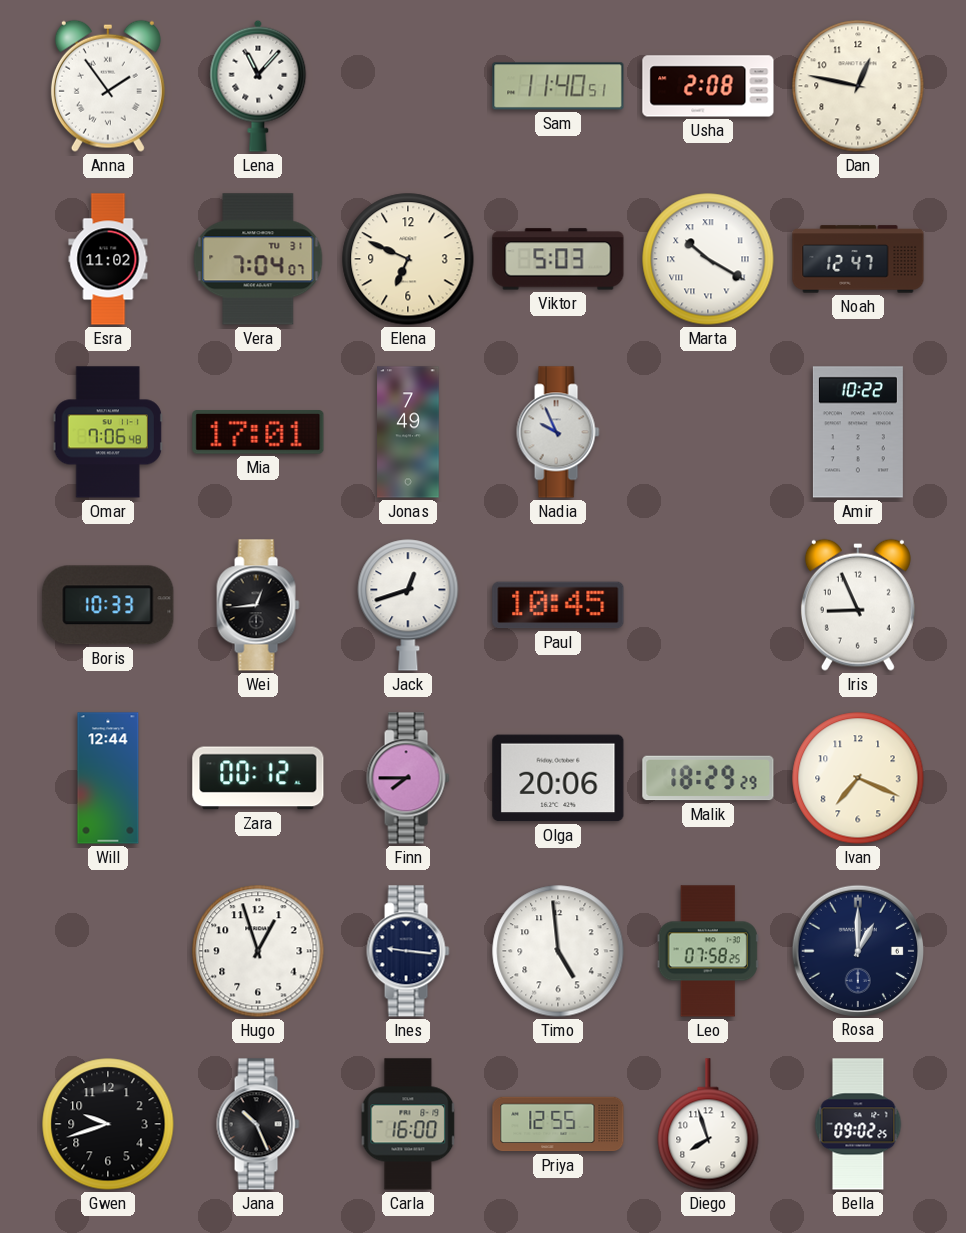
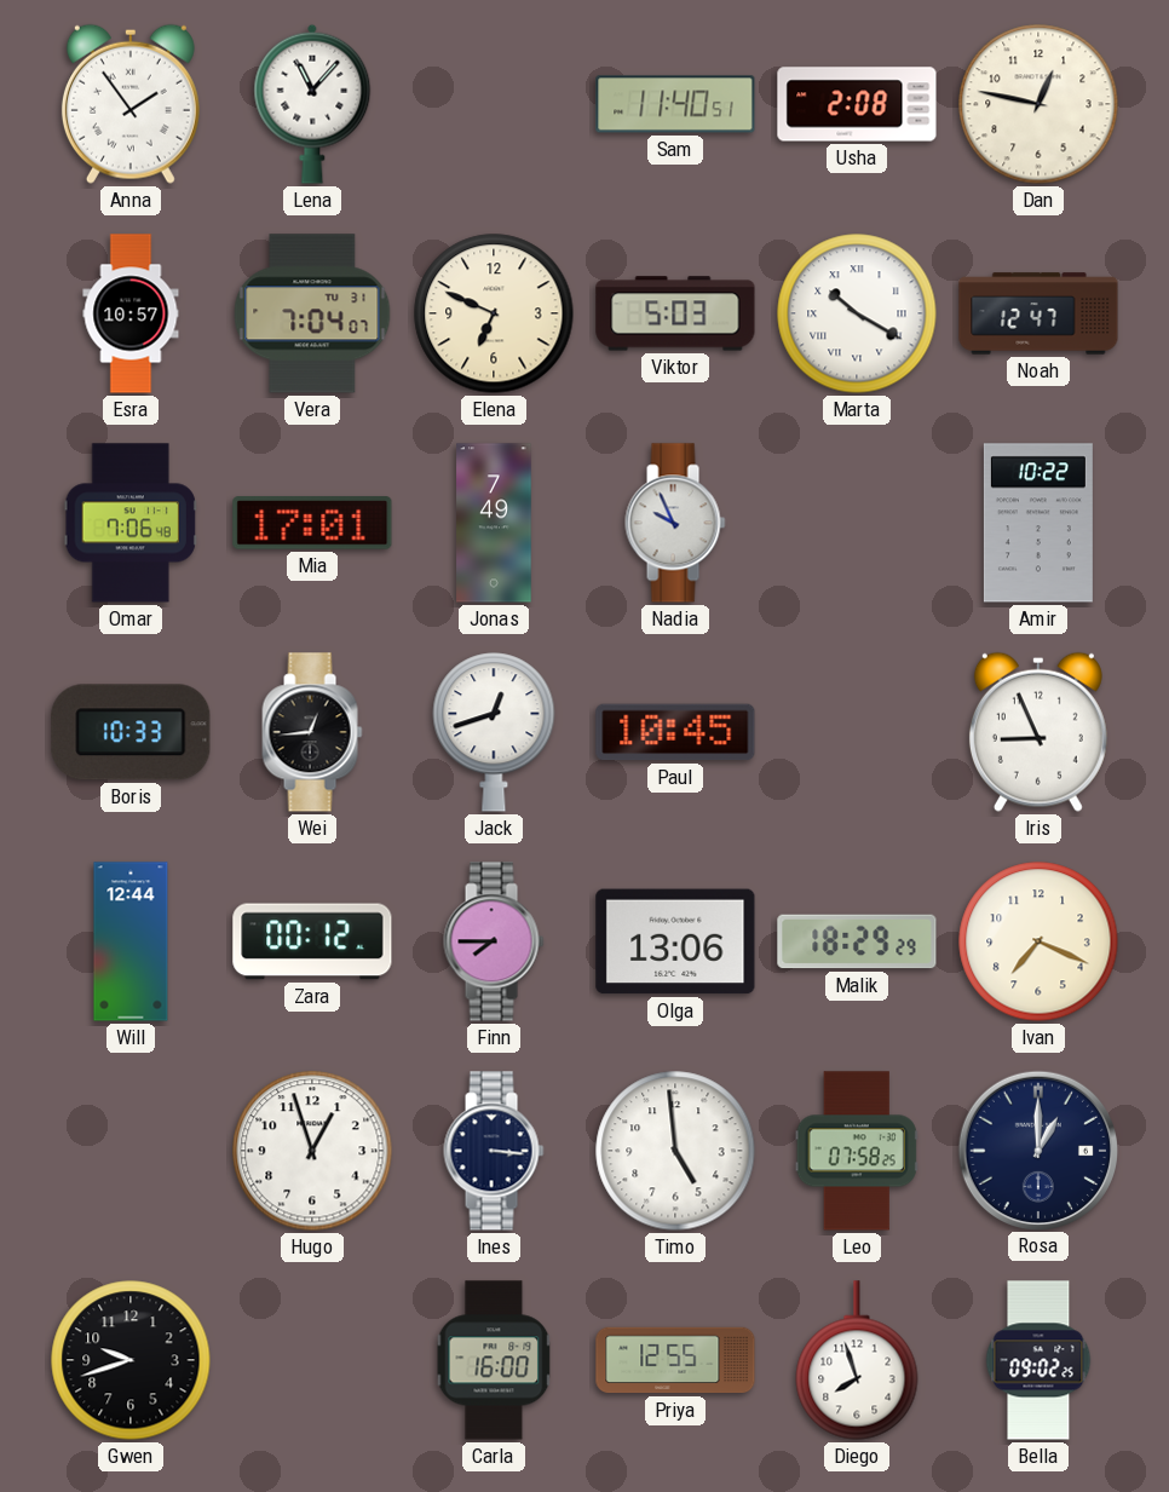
Esra: 11:02 -> 10:57
Olga: 20:06 -> 13:06
Ines: 9:16 -> 3:16
Jana: 10:26 -> none
